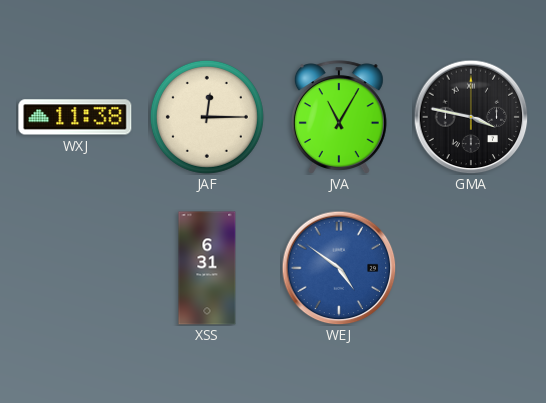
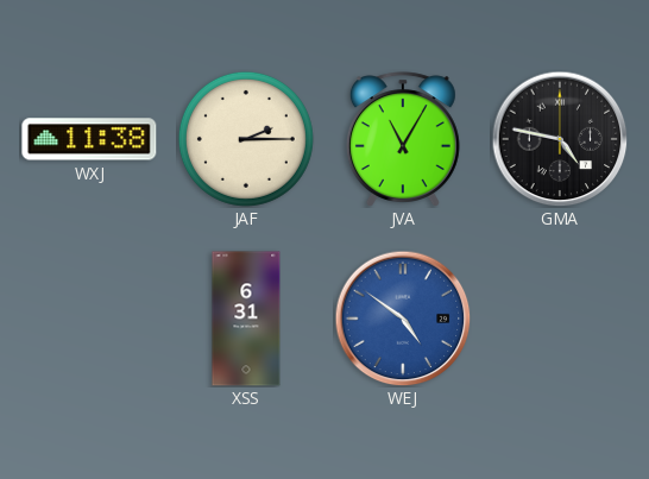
JAF: 12:15 -> 2:15
GMA: 3:47 -> 4:47
